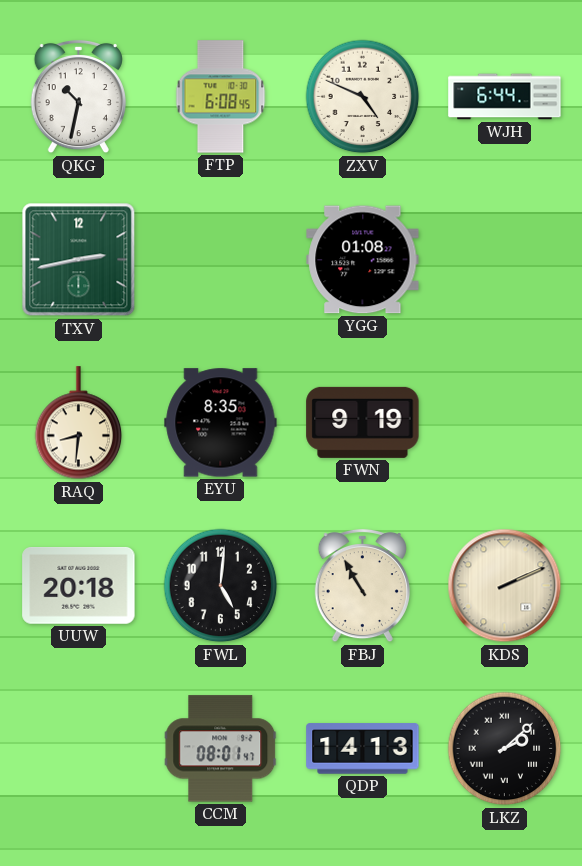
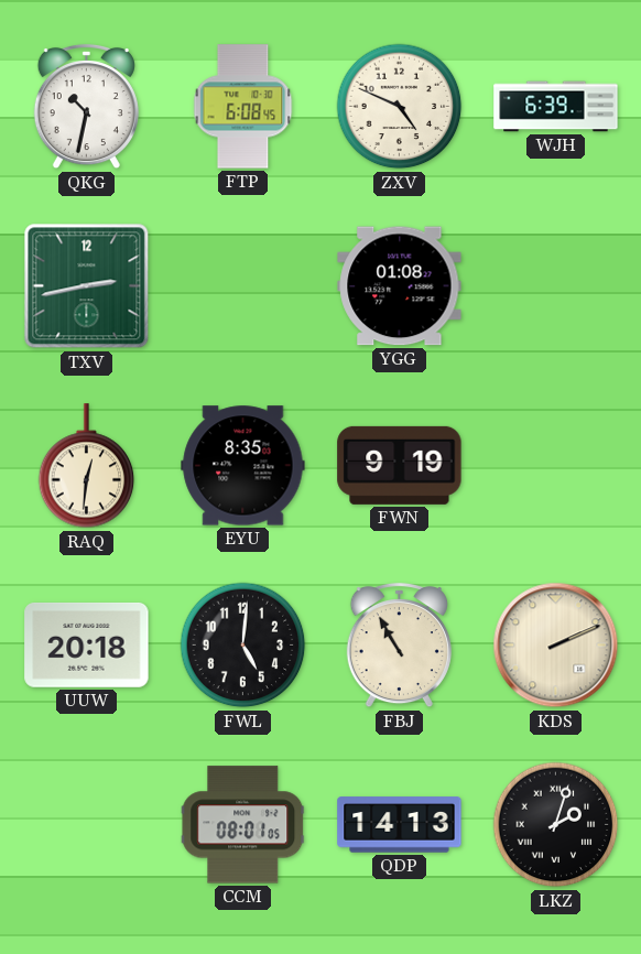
WJH: 6:44 -> 6:39
RAQ: 8:31 -> 12:31
CCM: 08:01:47 -> 08:01:05
LKZ: 2:08 -> 2:03
